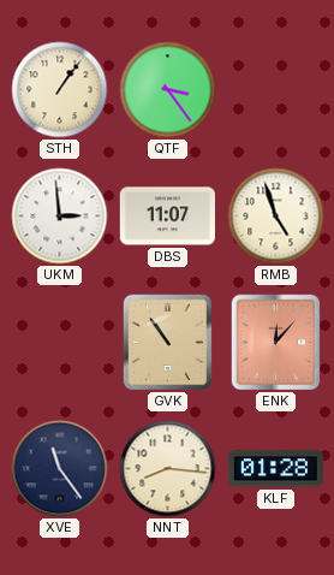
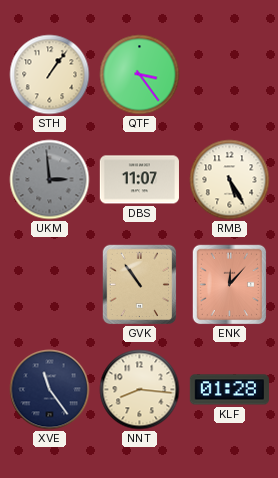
UKM dial: white -> grey
RMB: 4:57 -> 5:25
